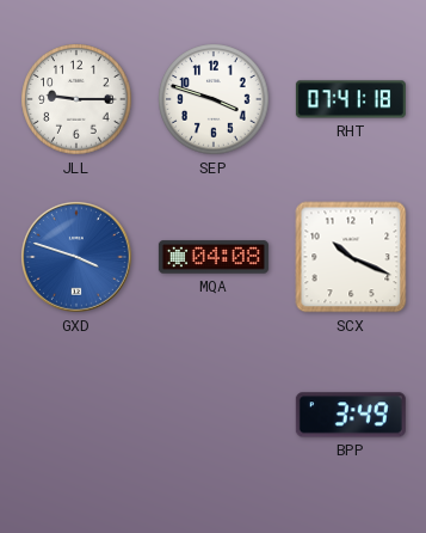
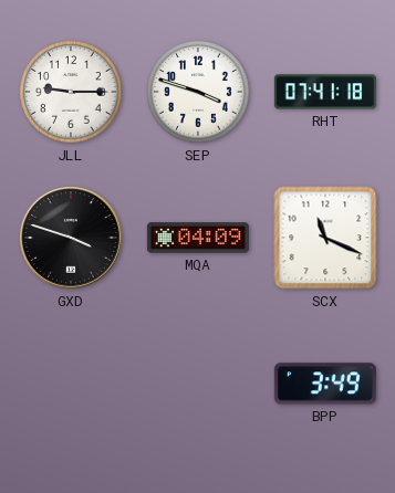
GXD dial: blue -> black
MQA: 04:08 -> 04:09
SCX: 10:19 -> 11:19
